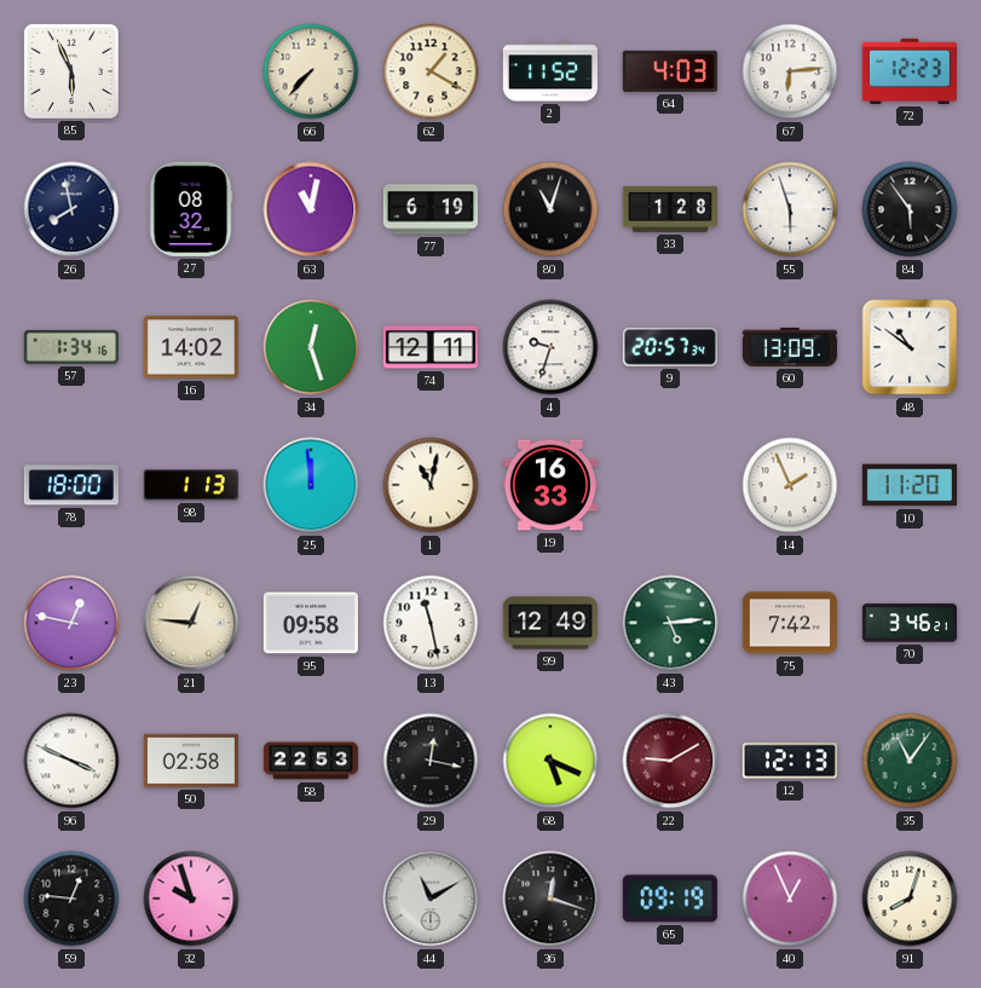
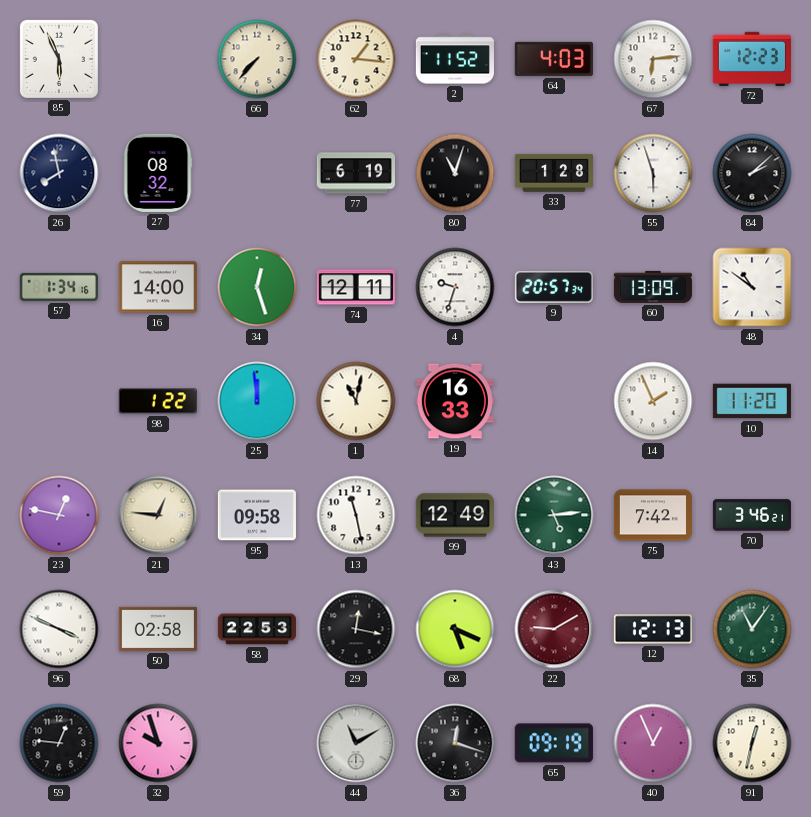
62: 1:20 -> 1:16
63: 11:02 -> none
84: 5:54 -> 2:08
16: 14:02 -> 14:00
78: 18:00 -> none
98: 1:13 -> 1:22
91: 8:03 -> 12:32
